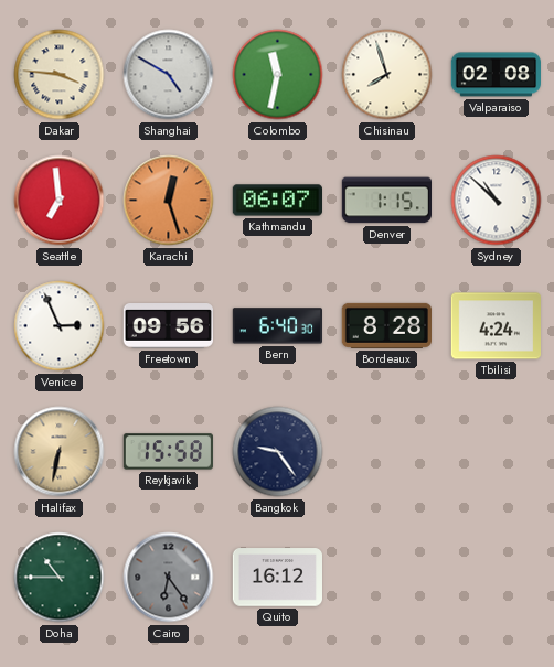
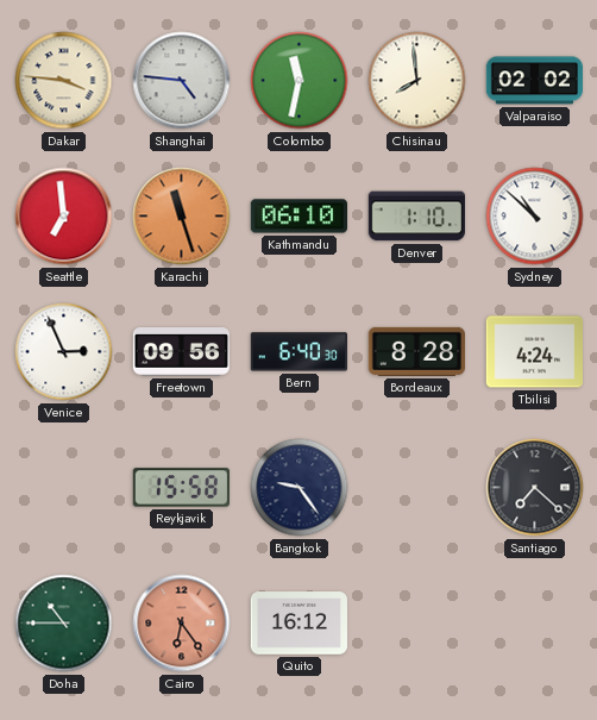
Shanghai: 4:50 -> 4:46
Chisinau: 7:57 -> 7:59
Valparaiso: 02:08 -> 02:02
Karachi: 12:27 -> 11:27
Kathmandu: 06:07 -> 06:10
Denver: 1:15 -> 1:10
Halifax: 6:32 -> none
Santiago: none -> 7:22
Cairo dial: grey -> salmon
